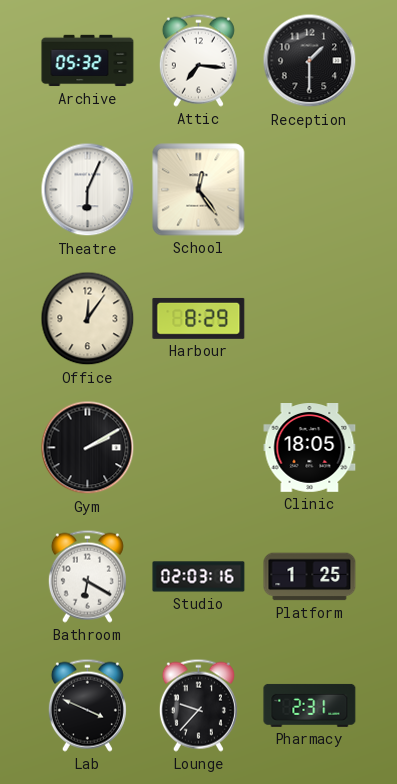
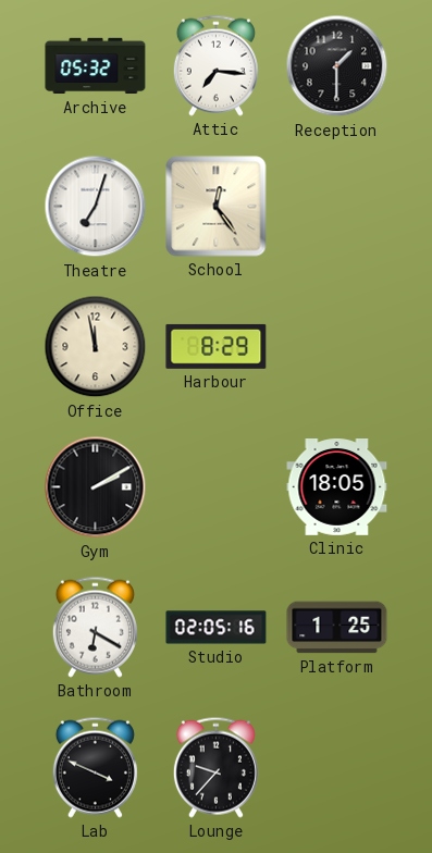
Theatre: 6:04 -> 7:03
Office: 12:06 -> 11:58
Studio: 02:03 -> 02:05
Pharmacy: 2:31 -> none
